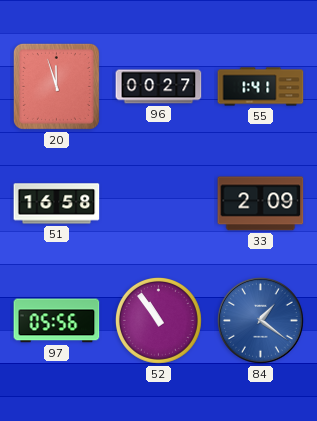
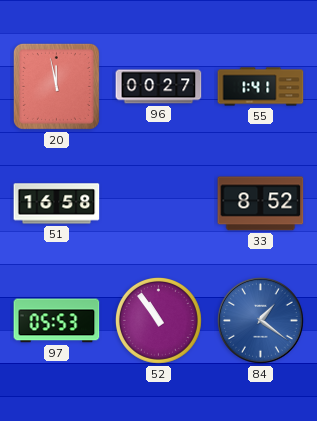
20: 11:57 -> 11:58
33: 2:09 -> 8:52
97: 05:56 -> 05:53
